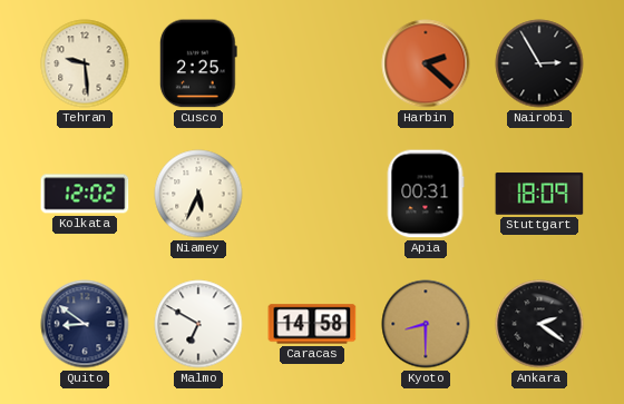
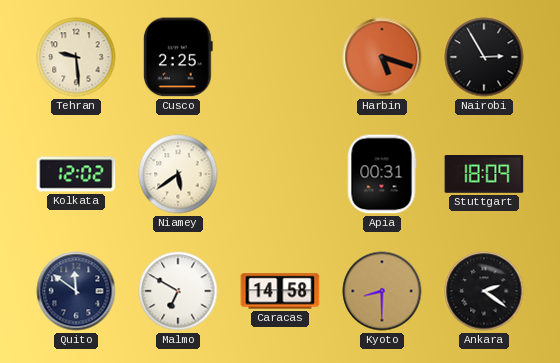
Harbin: 2:22 -> 5:18
Niamey: 5:34 -> 5:39
Quito: 8:51 -> 11:51
